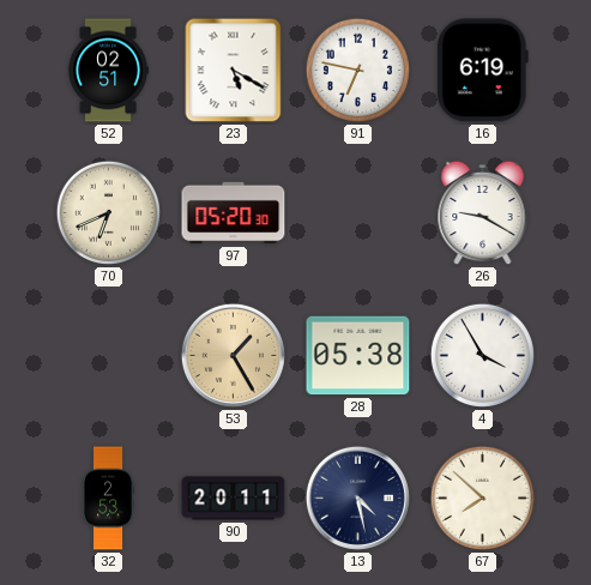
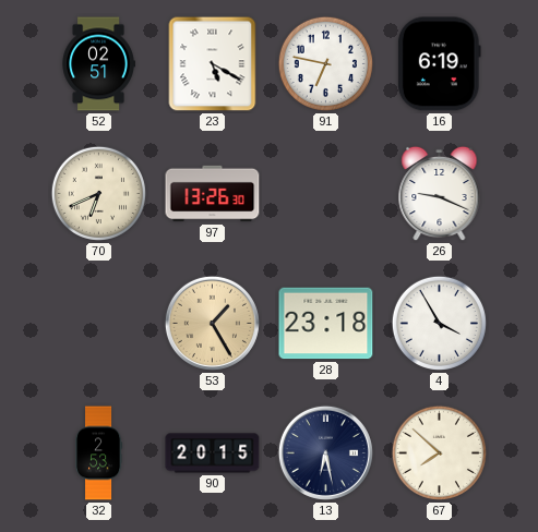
97: 05:20 -> 13:26
26: 9:20 -> 9:19
28: 05:38 -> 23:18
90: 20:11 -> 20:15
13: 4:28 -> 6:28
